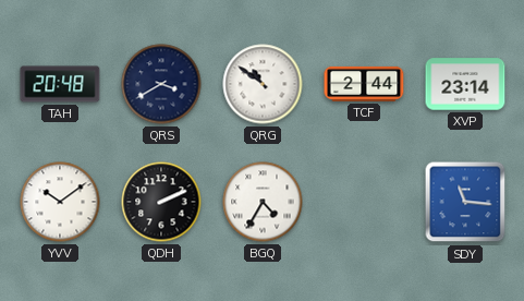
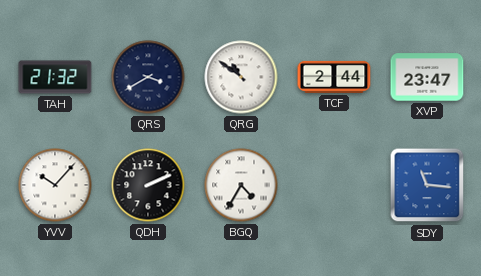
TAH: 20:48 -> 21:32
XVP: 23:14 -> 23:47
YVV: 10:09 -> 10:07
